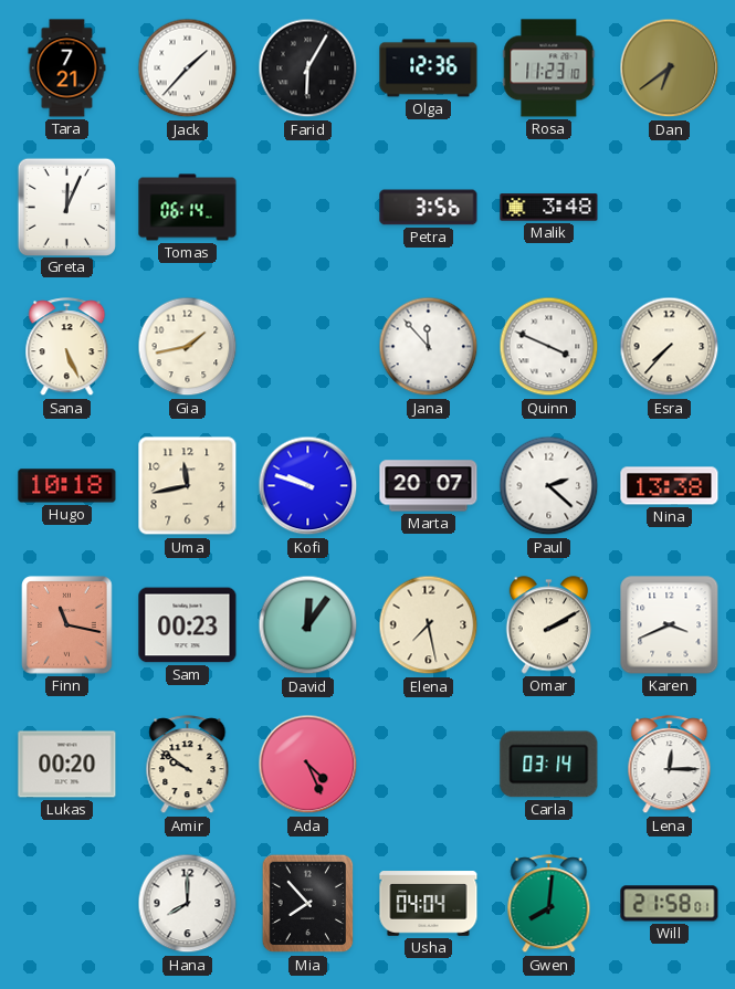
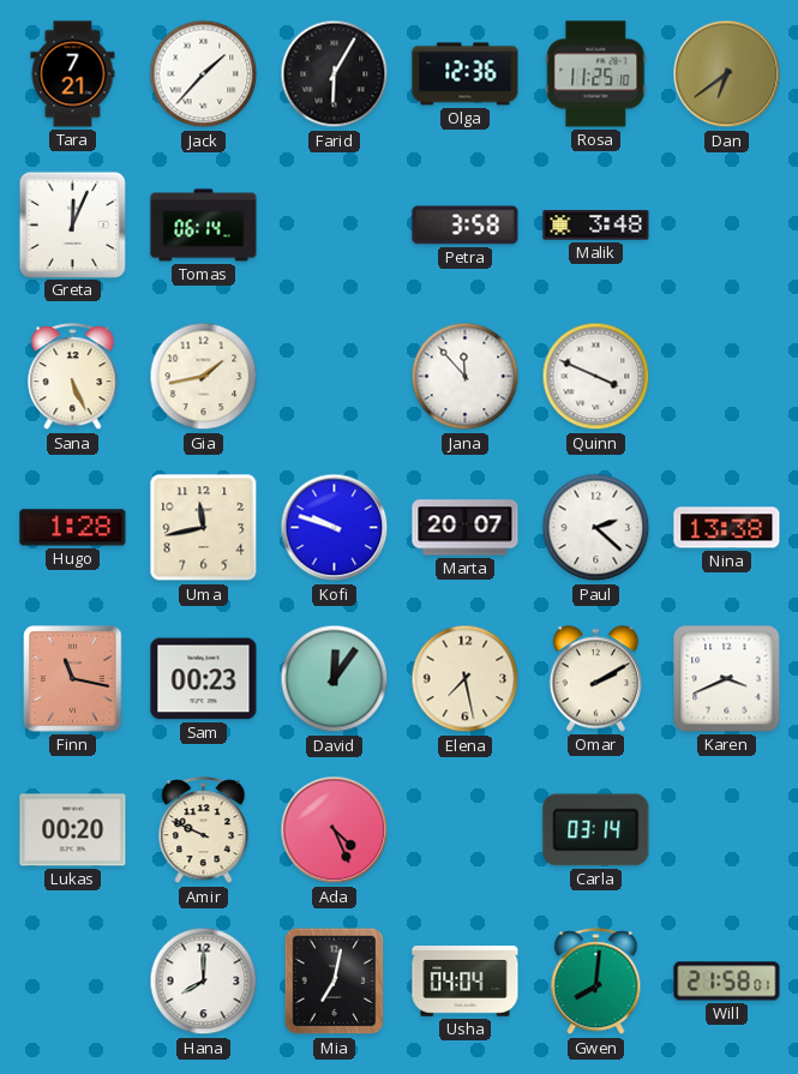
Rosa: 11:23 -> 11:25
Petra: 3:56 -> 3:58
Esra: 7:37 -> none
Hugo: 10:18 -> 1:28
Amir: 9:51 -> 9:49
Lena: 12:15 -> none
Mia: 7:53 -> 7:02
